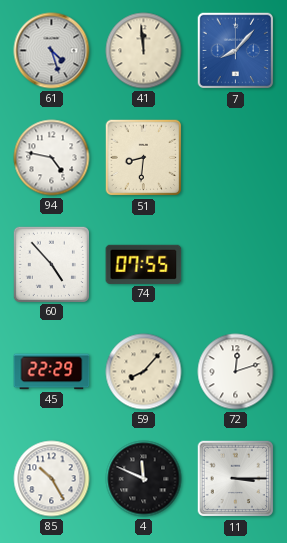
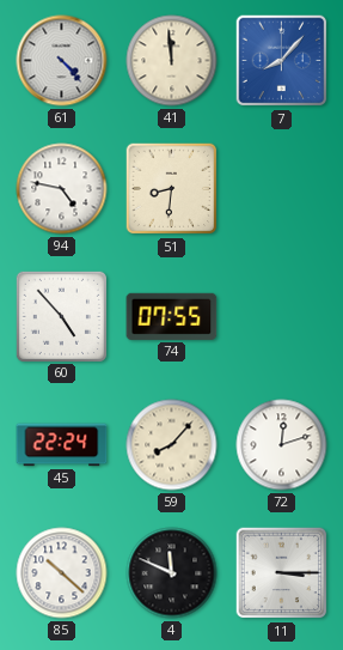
61: 4:27 -> 4:23
45: 22:29 -> 22:24
85: 10:25 -> 10:22
